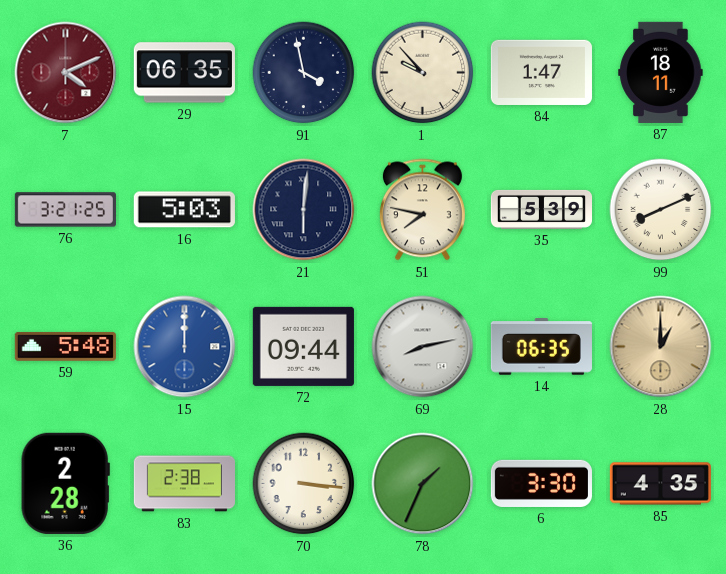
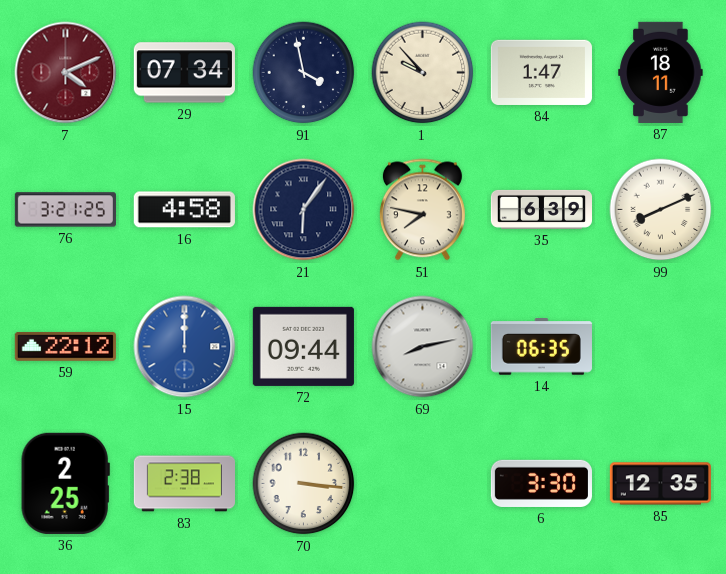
29: 06:35 -> 07:34
16: 5:03 -> 4:58
21: 6:01 -> 6:06
35: 5:39 -> 6:39
59: 5:48 -> 22:12
28: 1:00 -> none
36: 2:28 -> 2:25
78: 1:34 -> none
85: 4:35 -> 12:35
